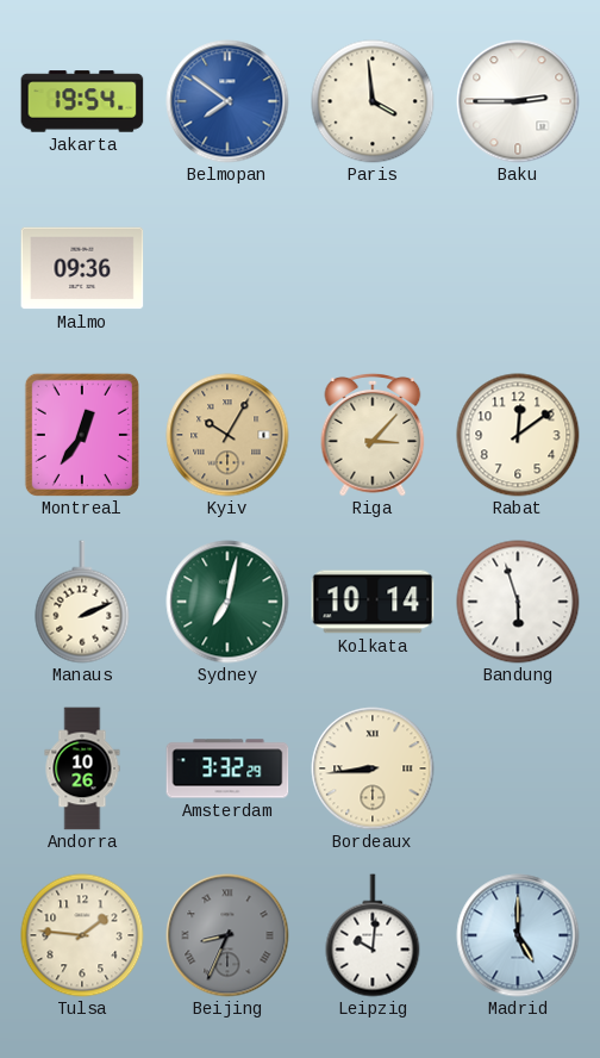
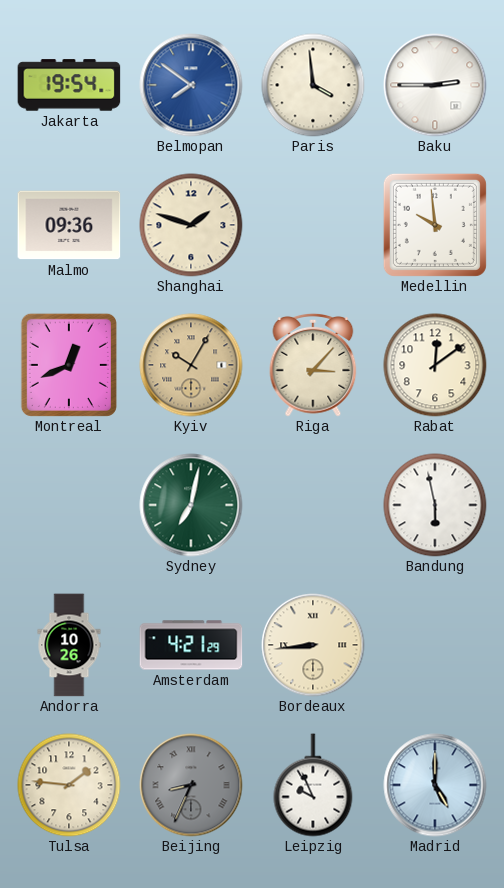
Shanghai: none -> 1:48
Medellin: none -> 9:59
Montreal: 12:36 -> 12:41
Manaus: 2:11 -> none
Kolkata: 10:14 -> none
Bandung: 5:57 -> 5:58
Amsterdam: 3:32 -> 4:21
Leipzig: 10:01 -> 9:56
